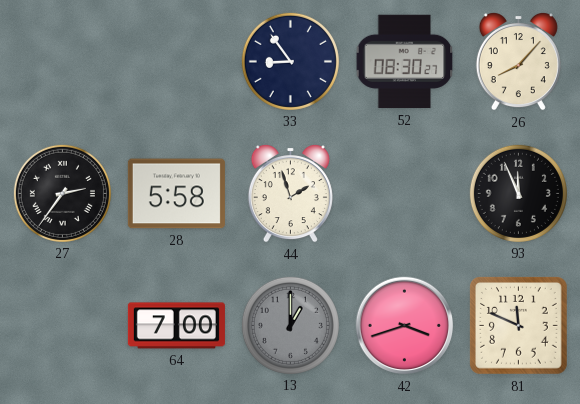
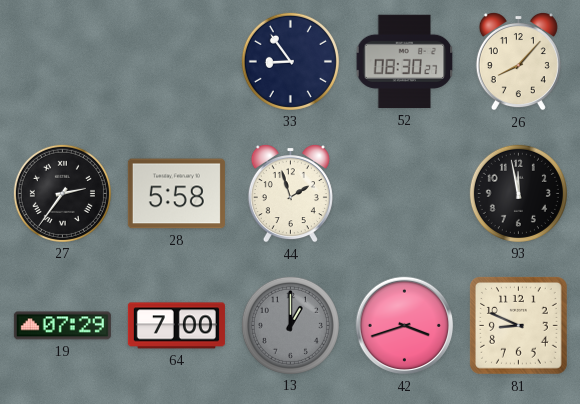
93: 11:56 -> 11:58
19: none -> 07:29
81: 11:49 -> 8:49
